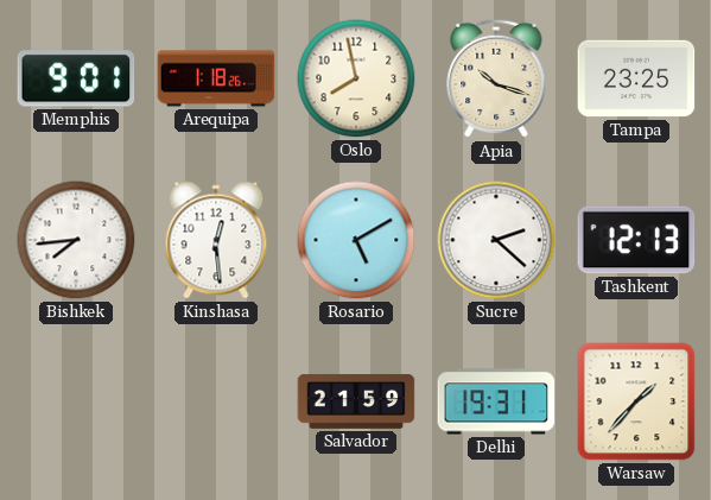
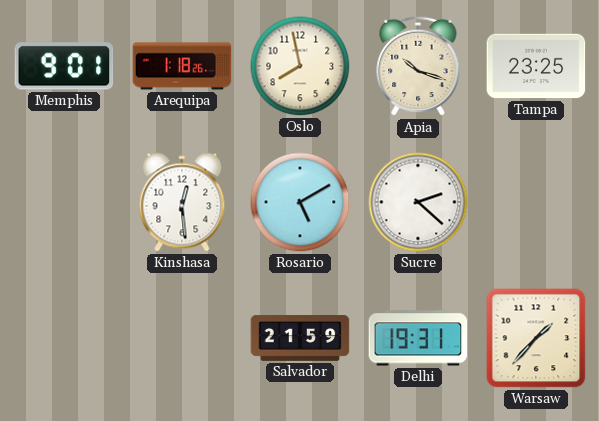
Bishkek: 7:44 -> none
Tashkent: 12:13 -> none
